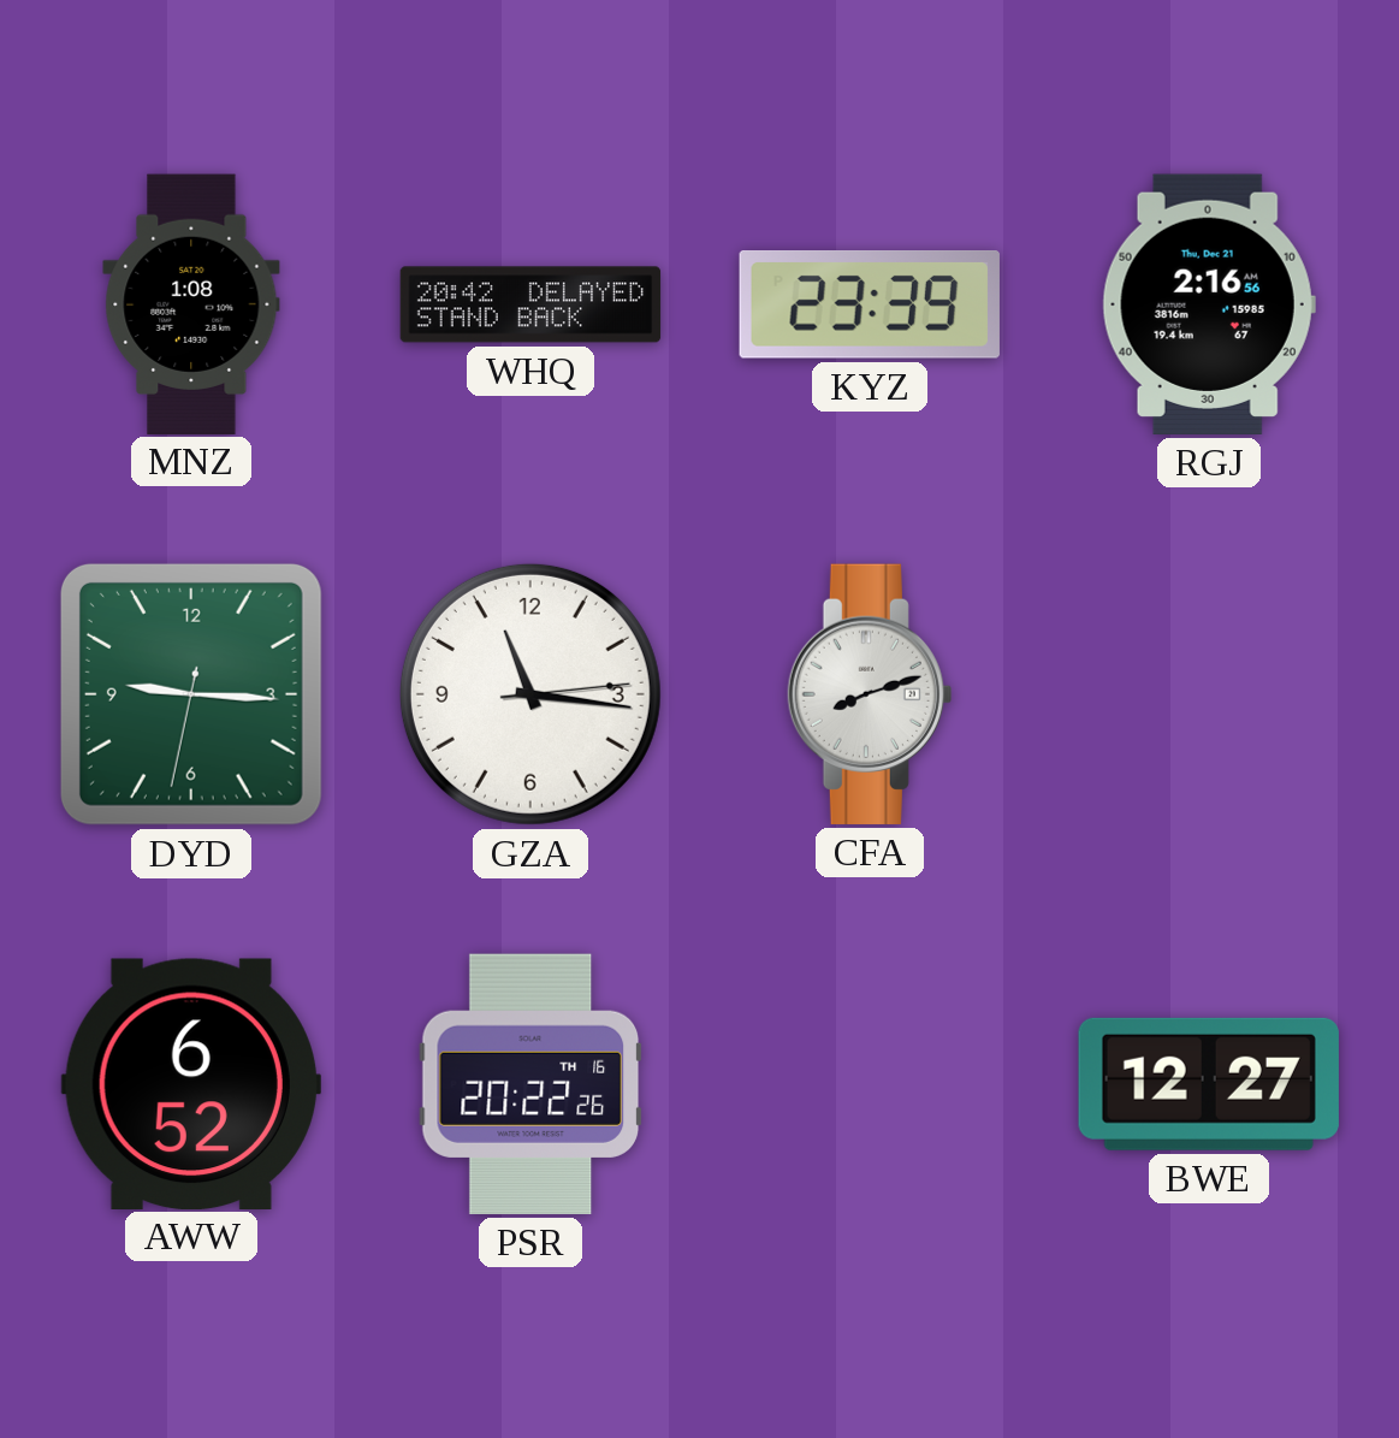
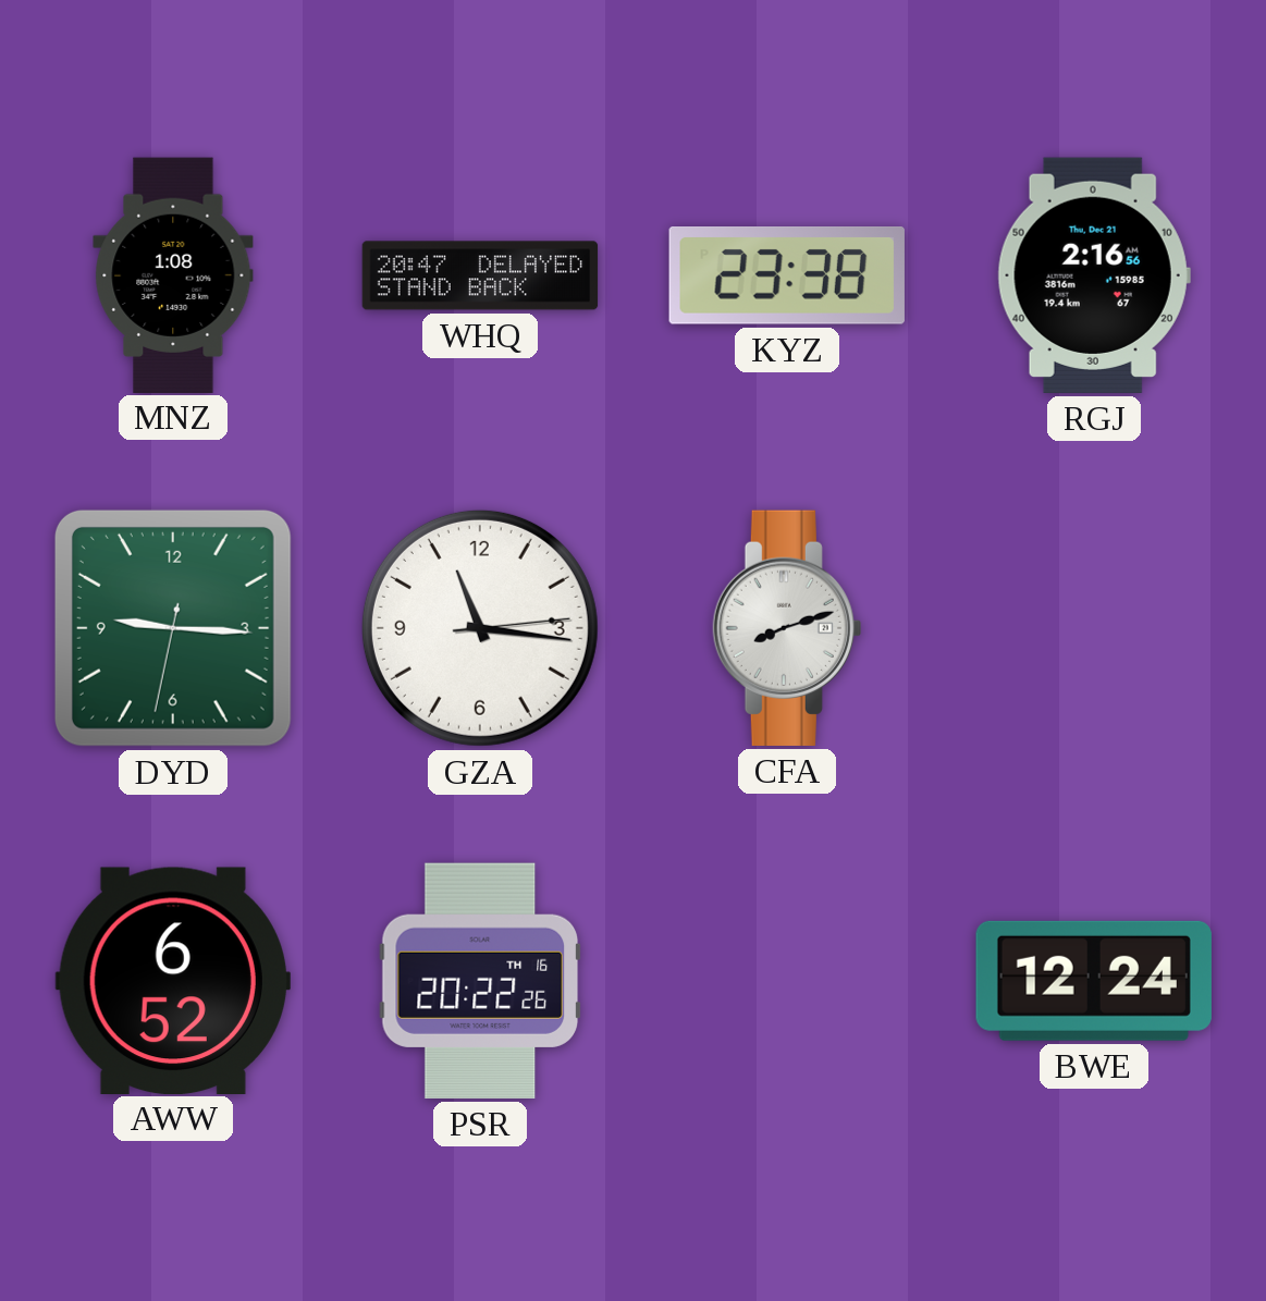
WHQ: 20:42 -> 20:47
KYZ: 23:39 -> 23:38
BWE: 12:27 -> 12:24
